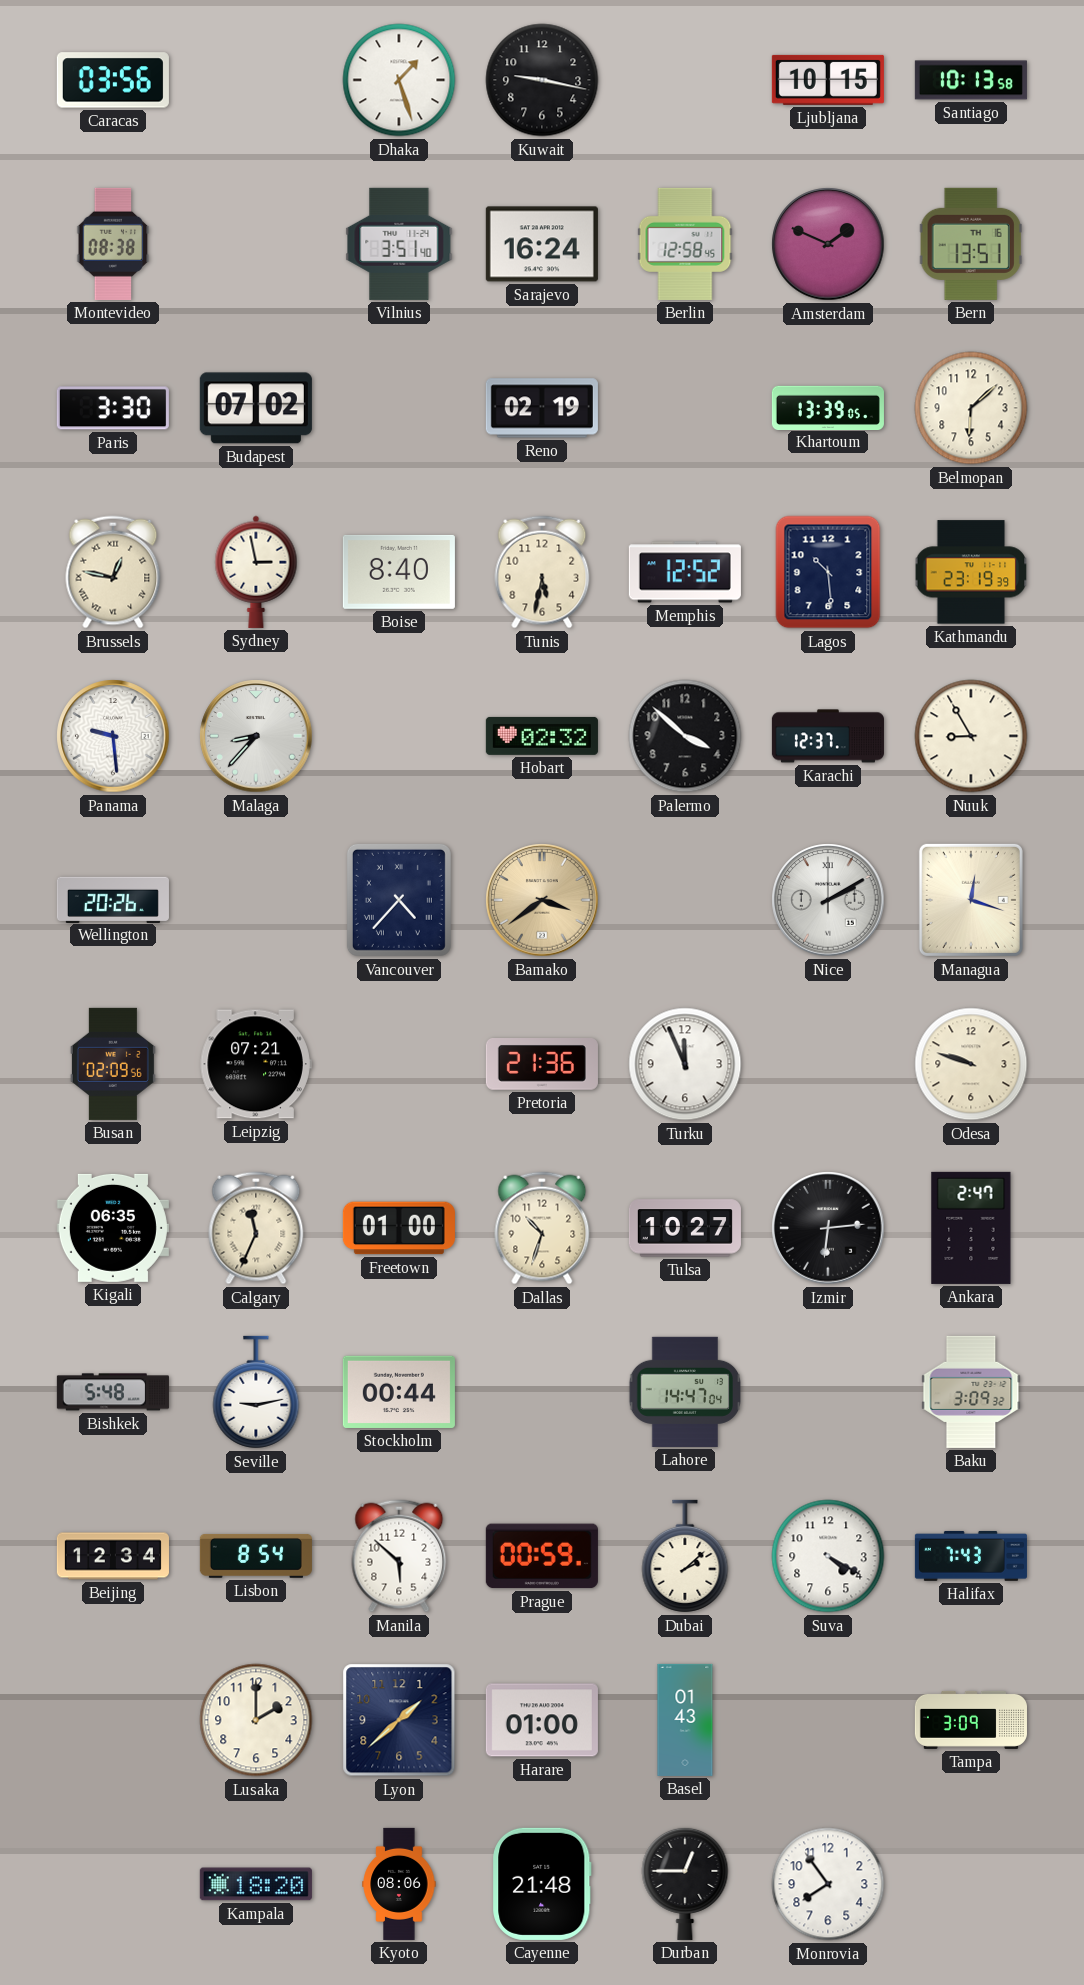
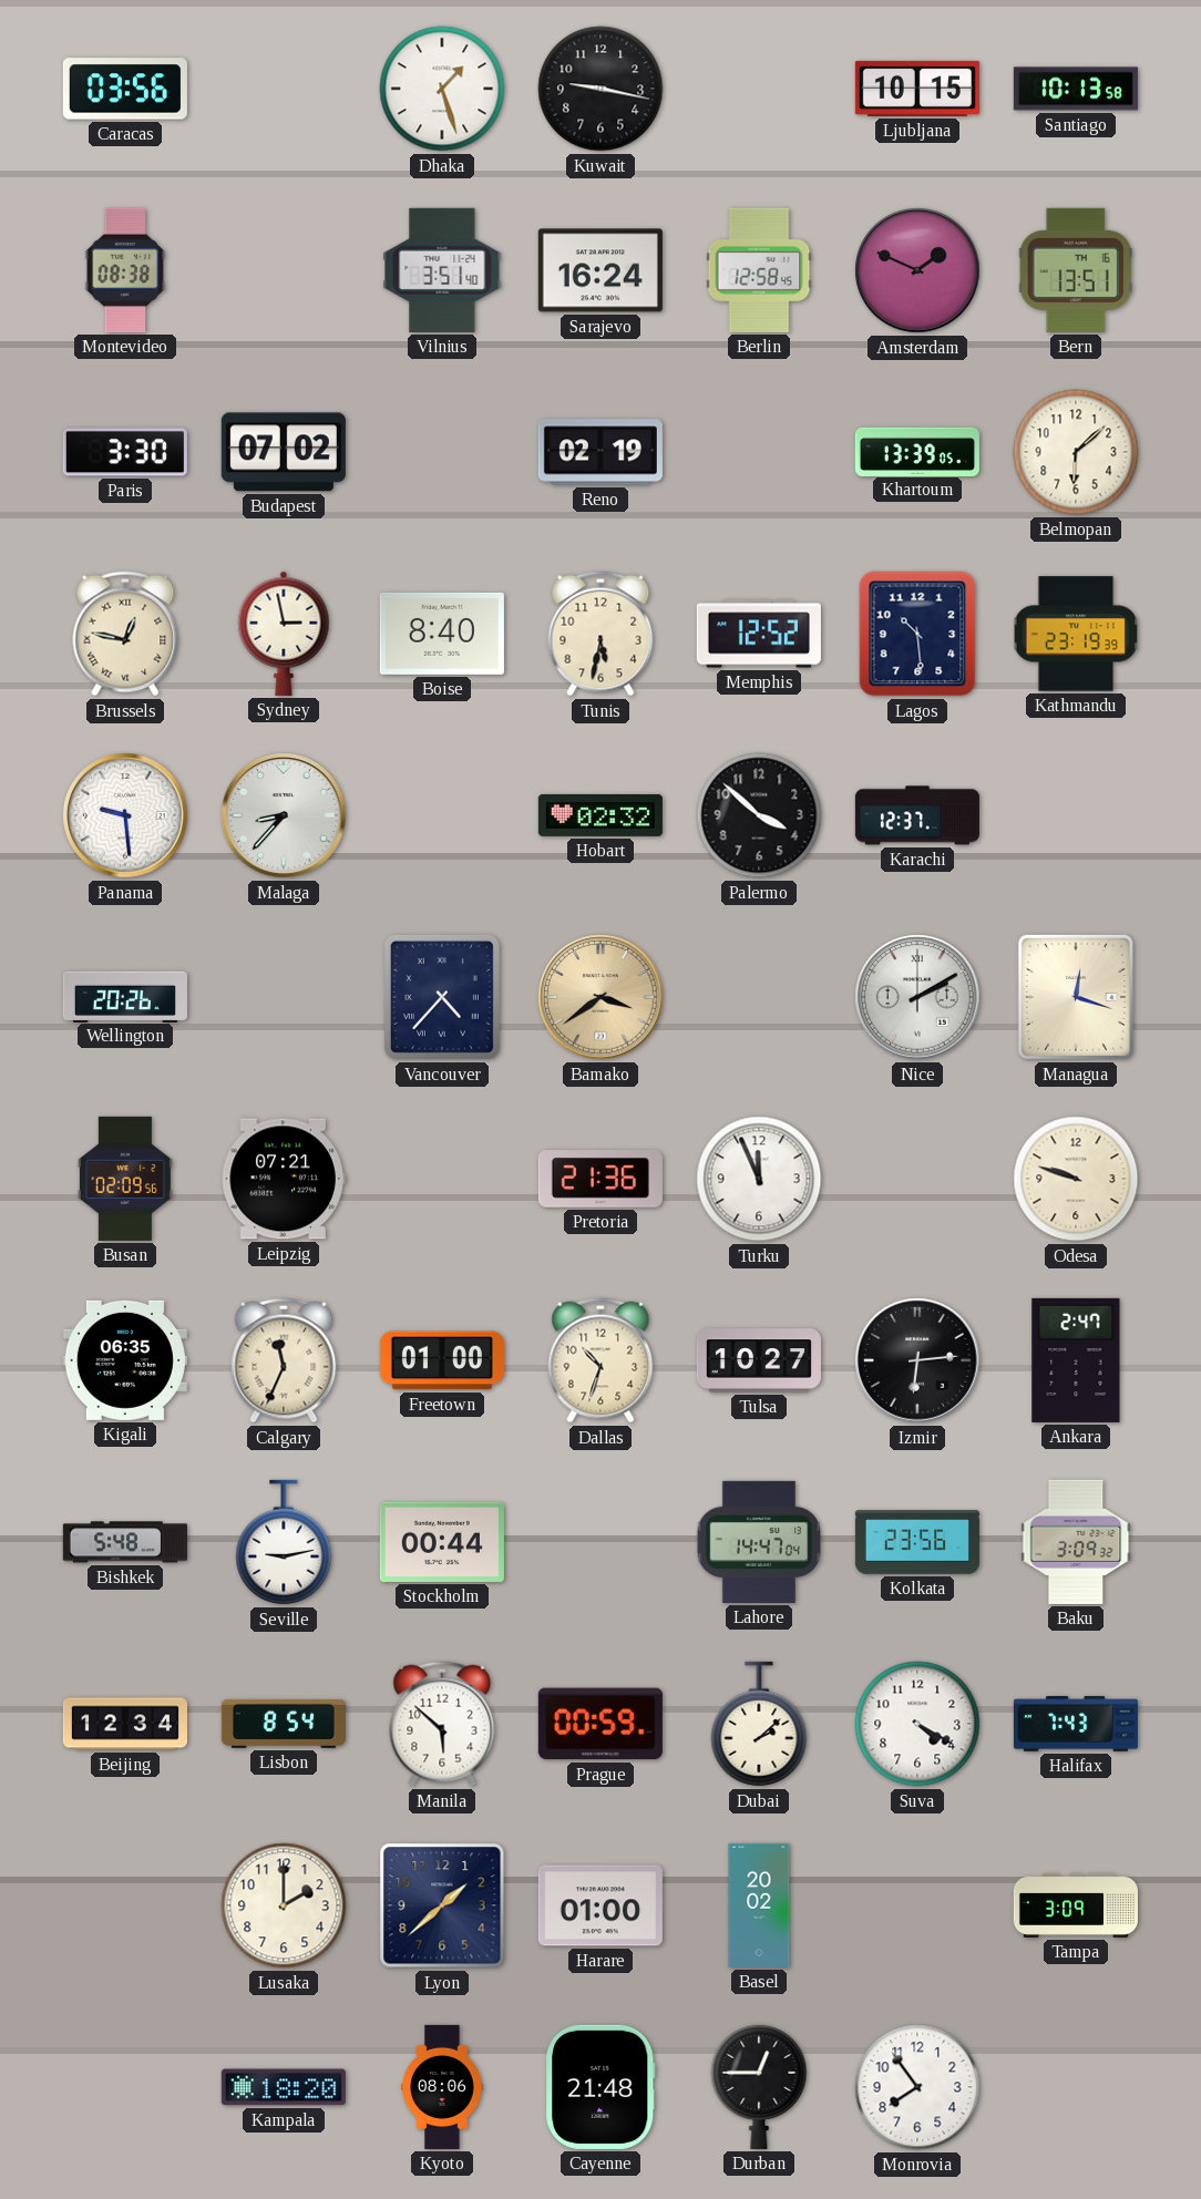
Nuuk: 8:55 -> none
Kolkata: none -> 23:56
Basel: 01:43 -> 20:02
